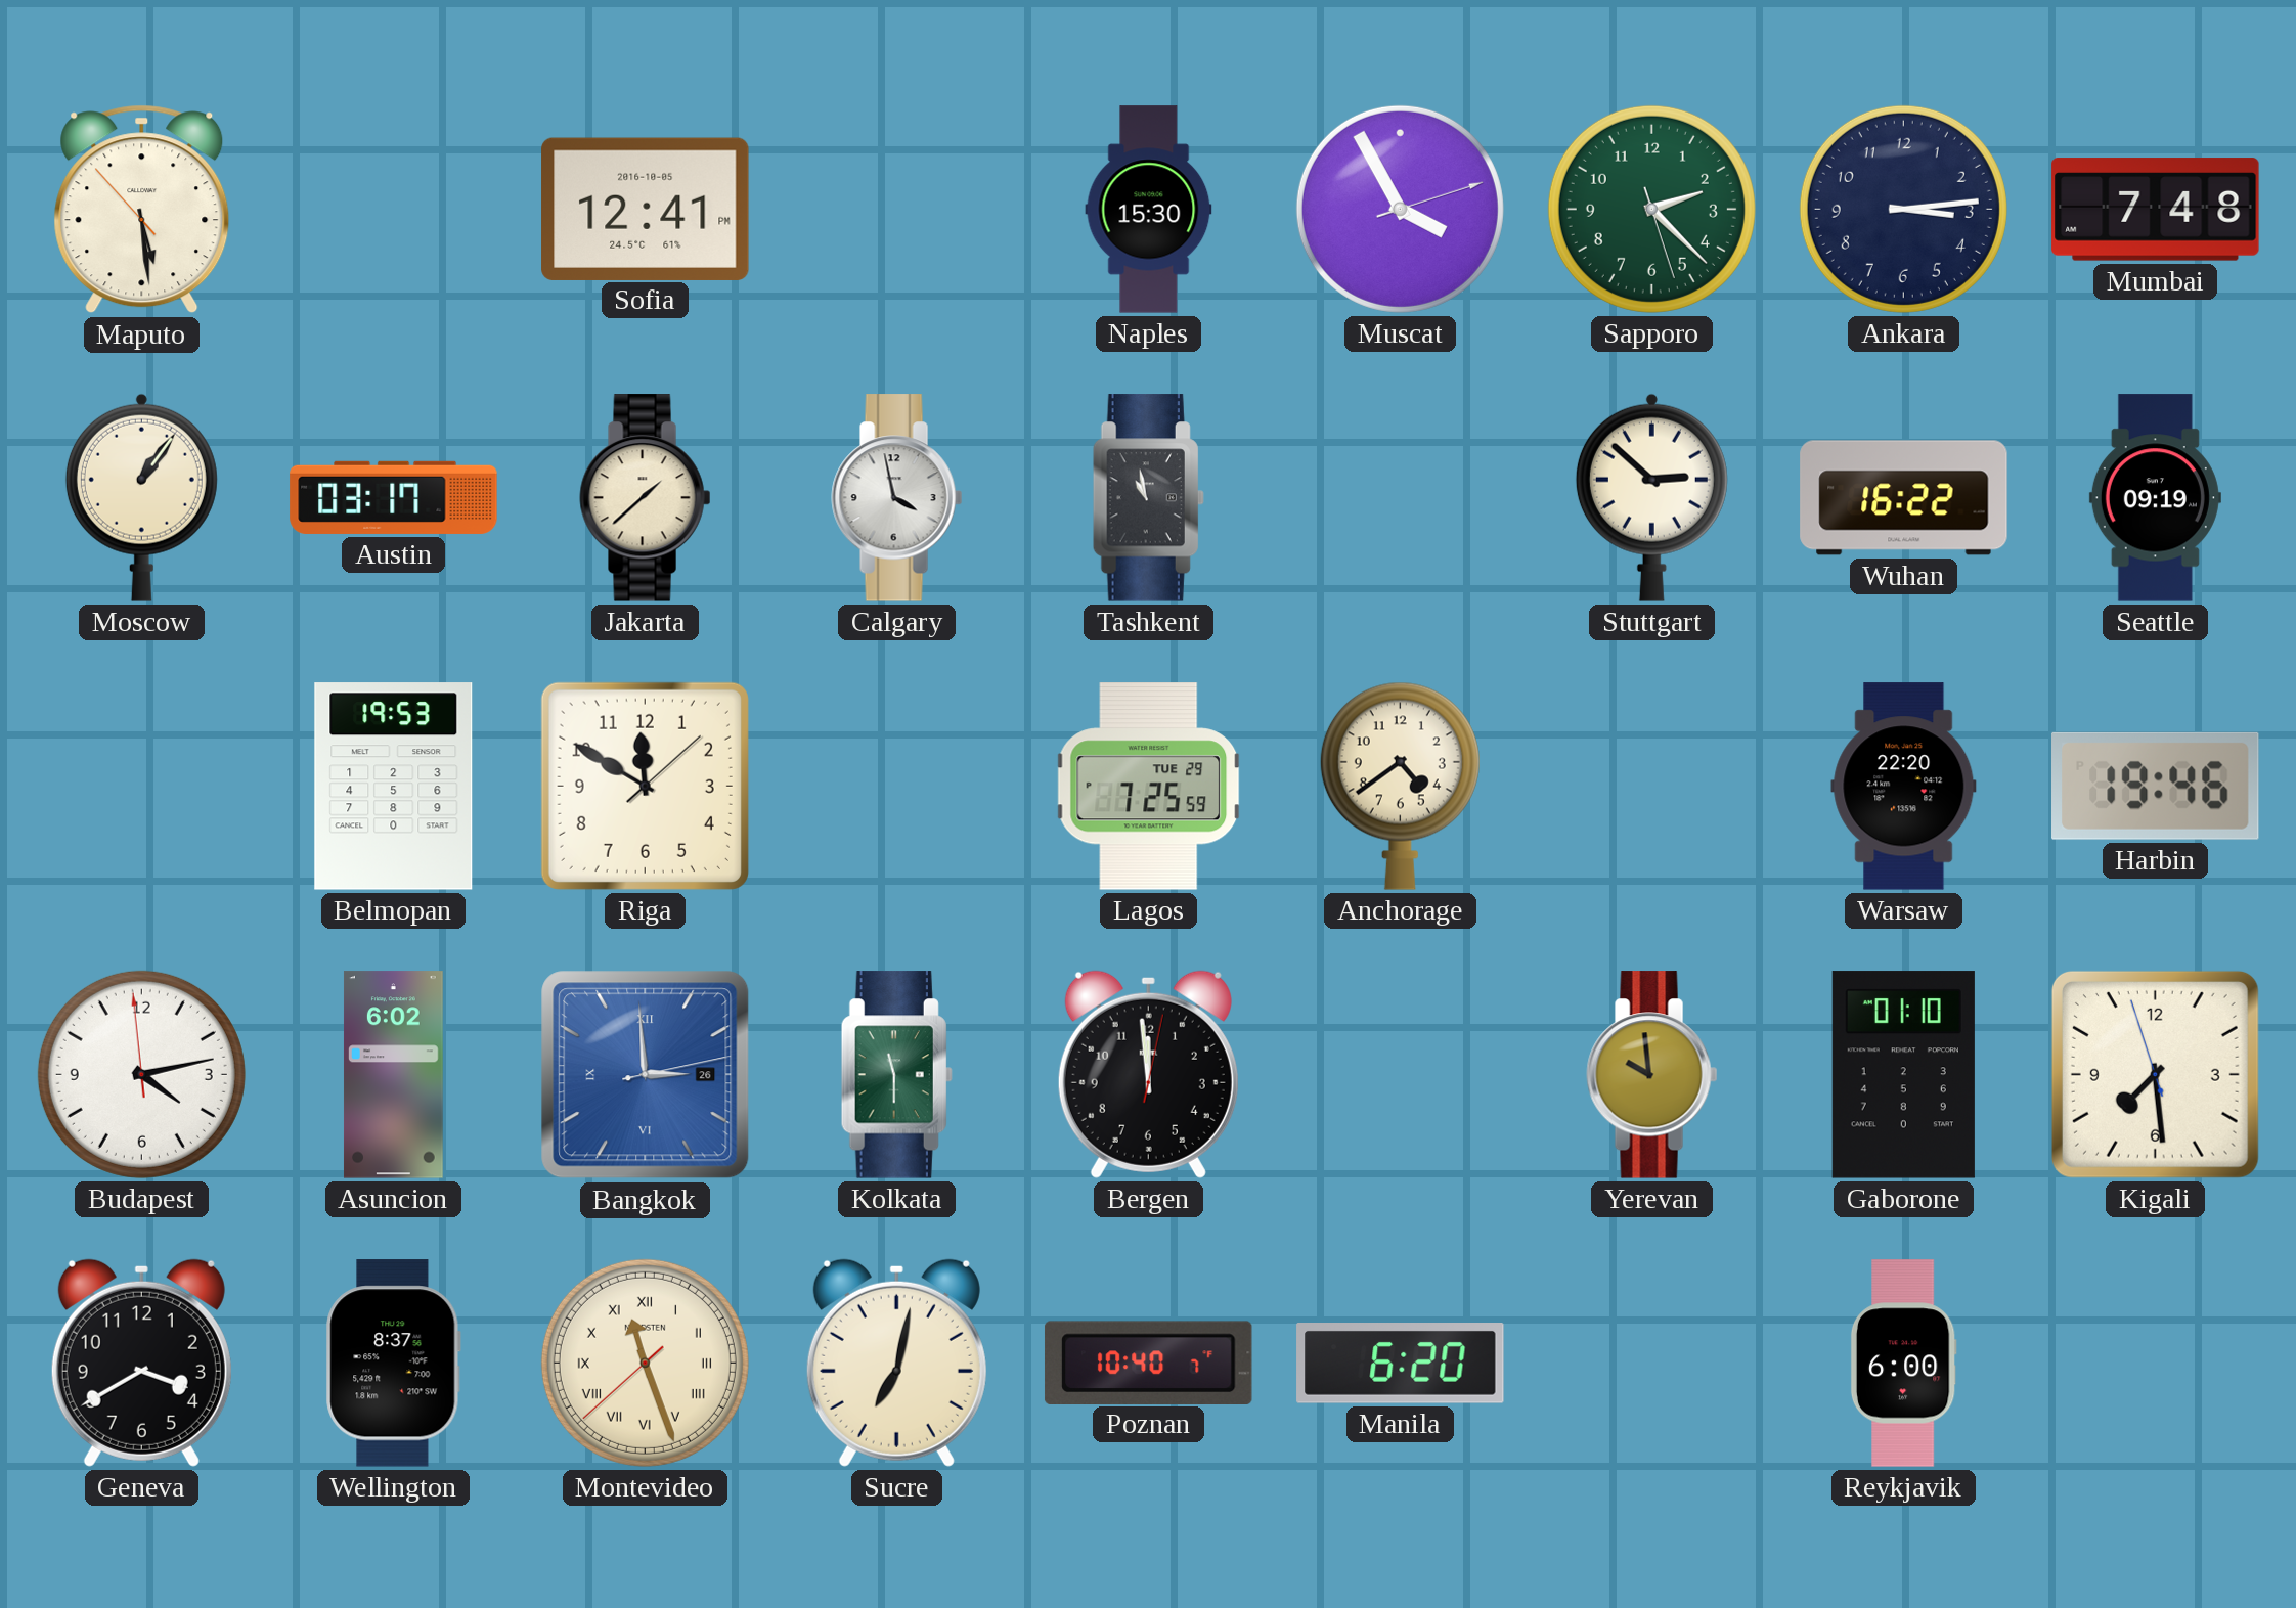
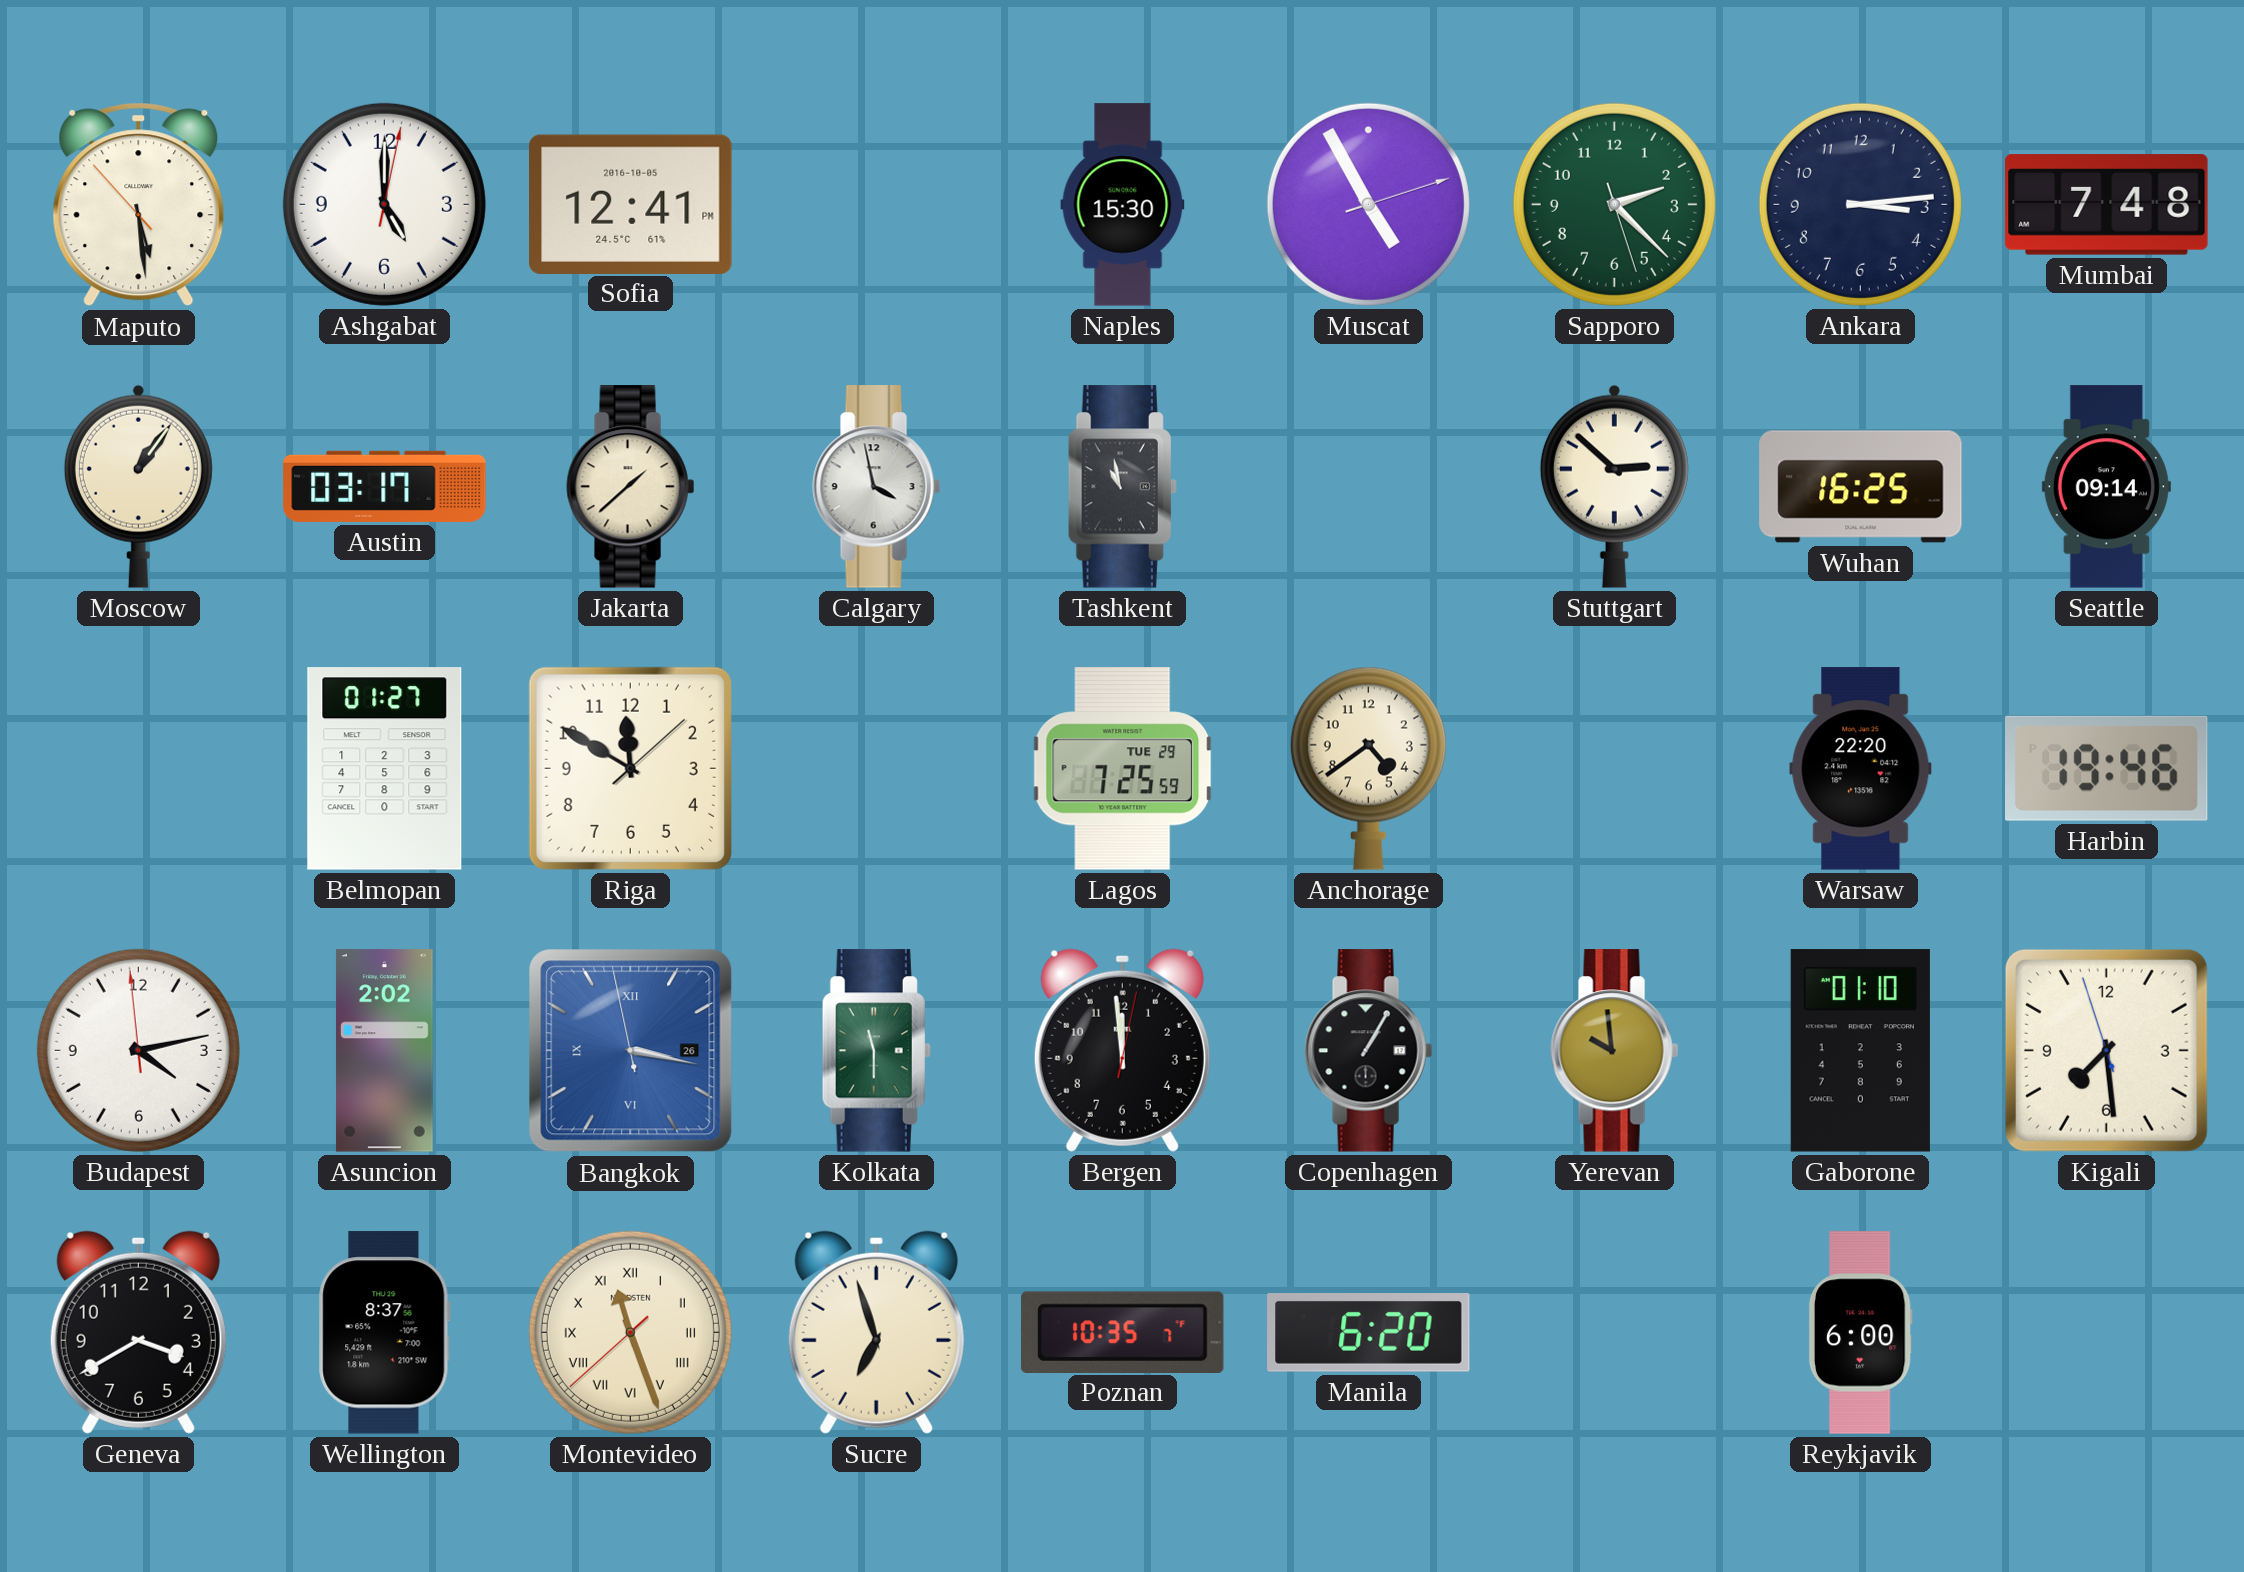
Ashgabat: none -> 5:00
Muscat: 3:55 -> 4:55
Wuhan: 16:22 -> 16:25
Seattle: 09:19 -> 09:14
Belmopan: 19:53 -> 01:27
Asuncion: 6:02 -> 2:02
Bangkok: 2:59 -> 3:16
Copenhagen: none -> 1:05
Sucre: 7:02 -> 6:57
Poznan: 10:40 -> 10:35
